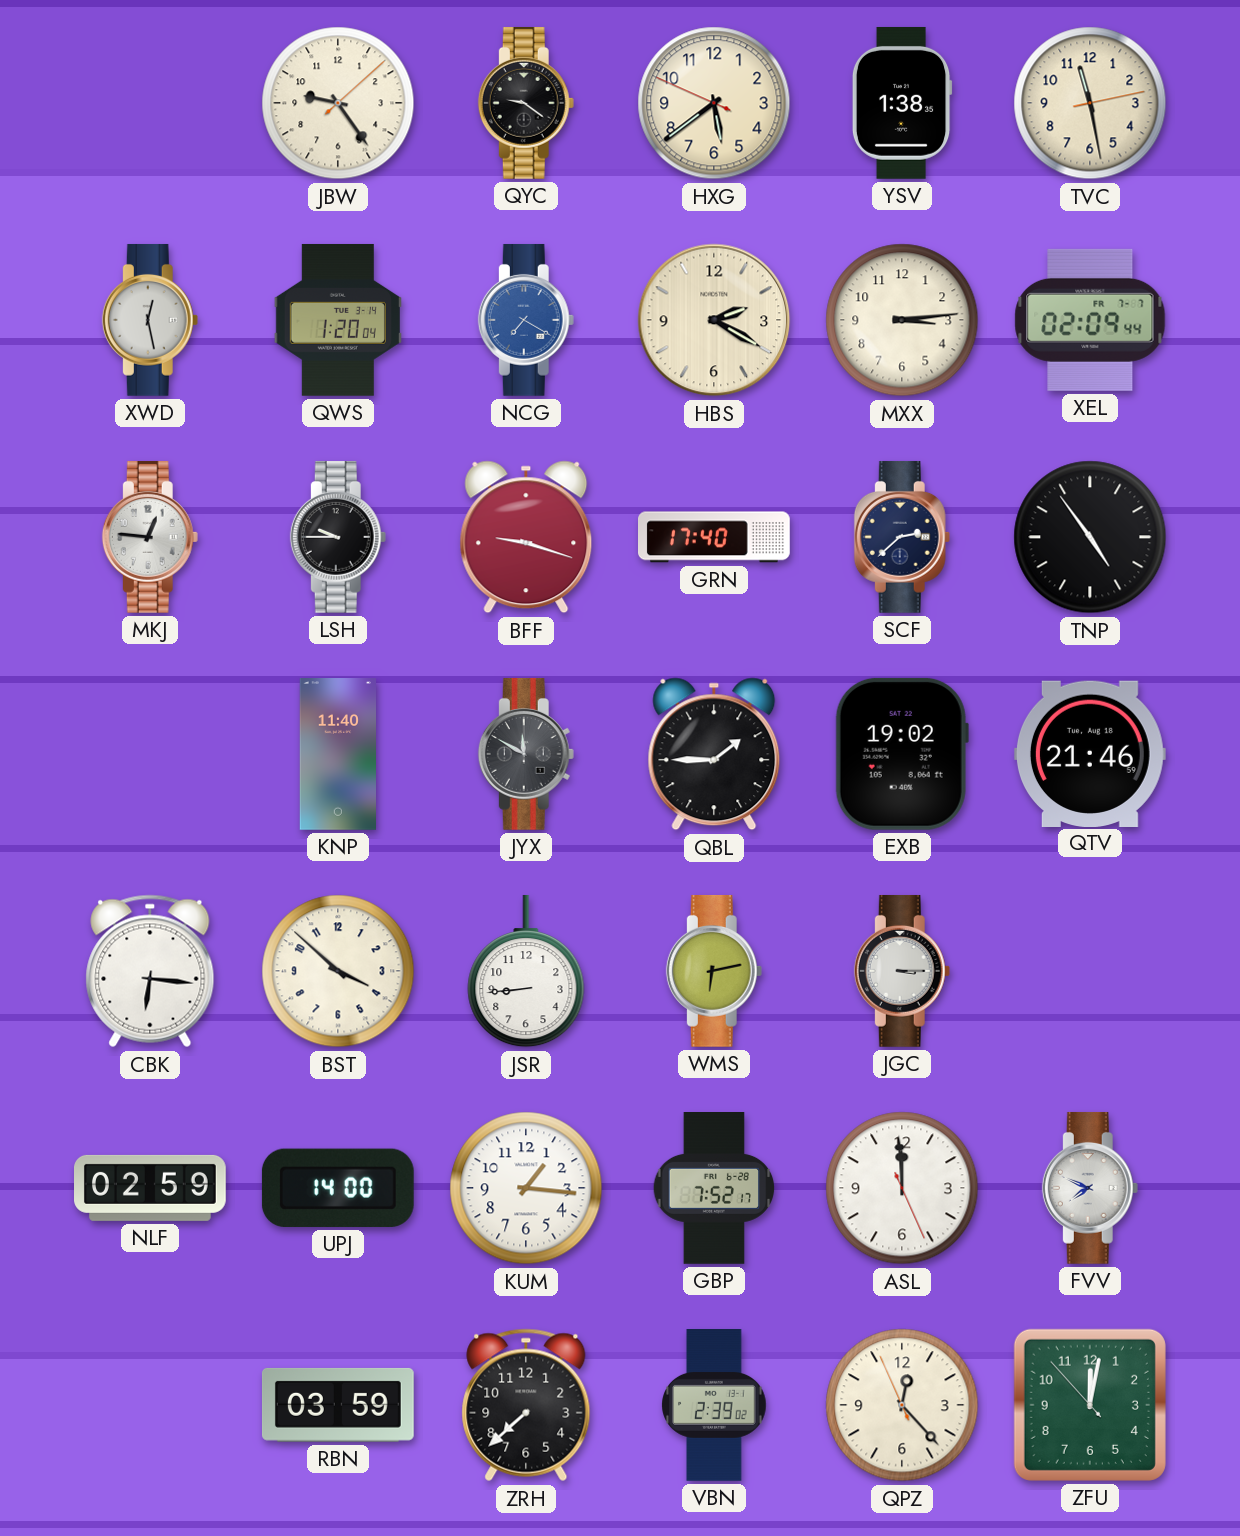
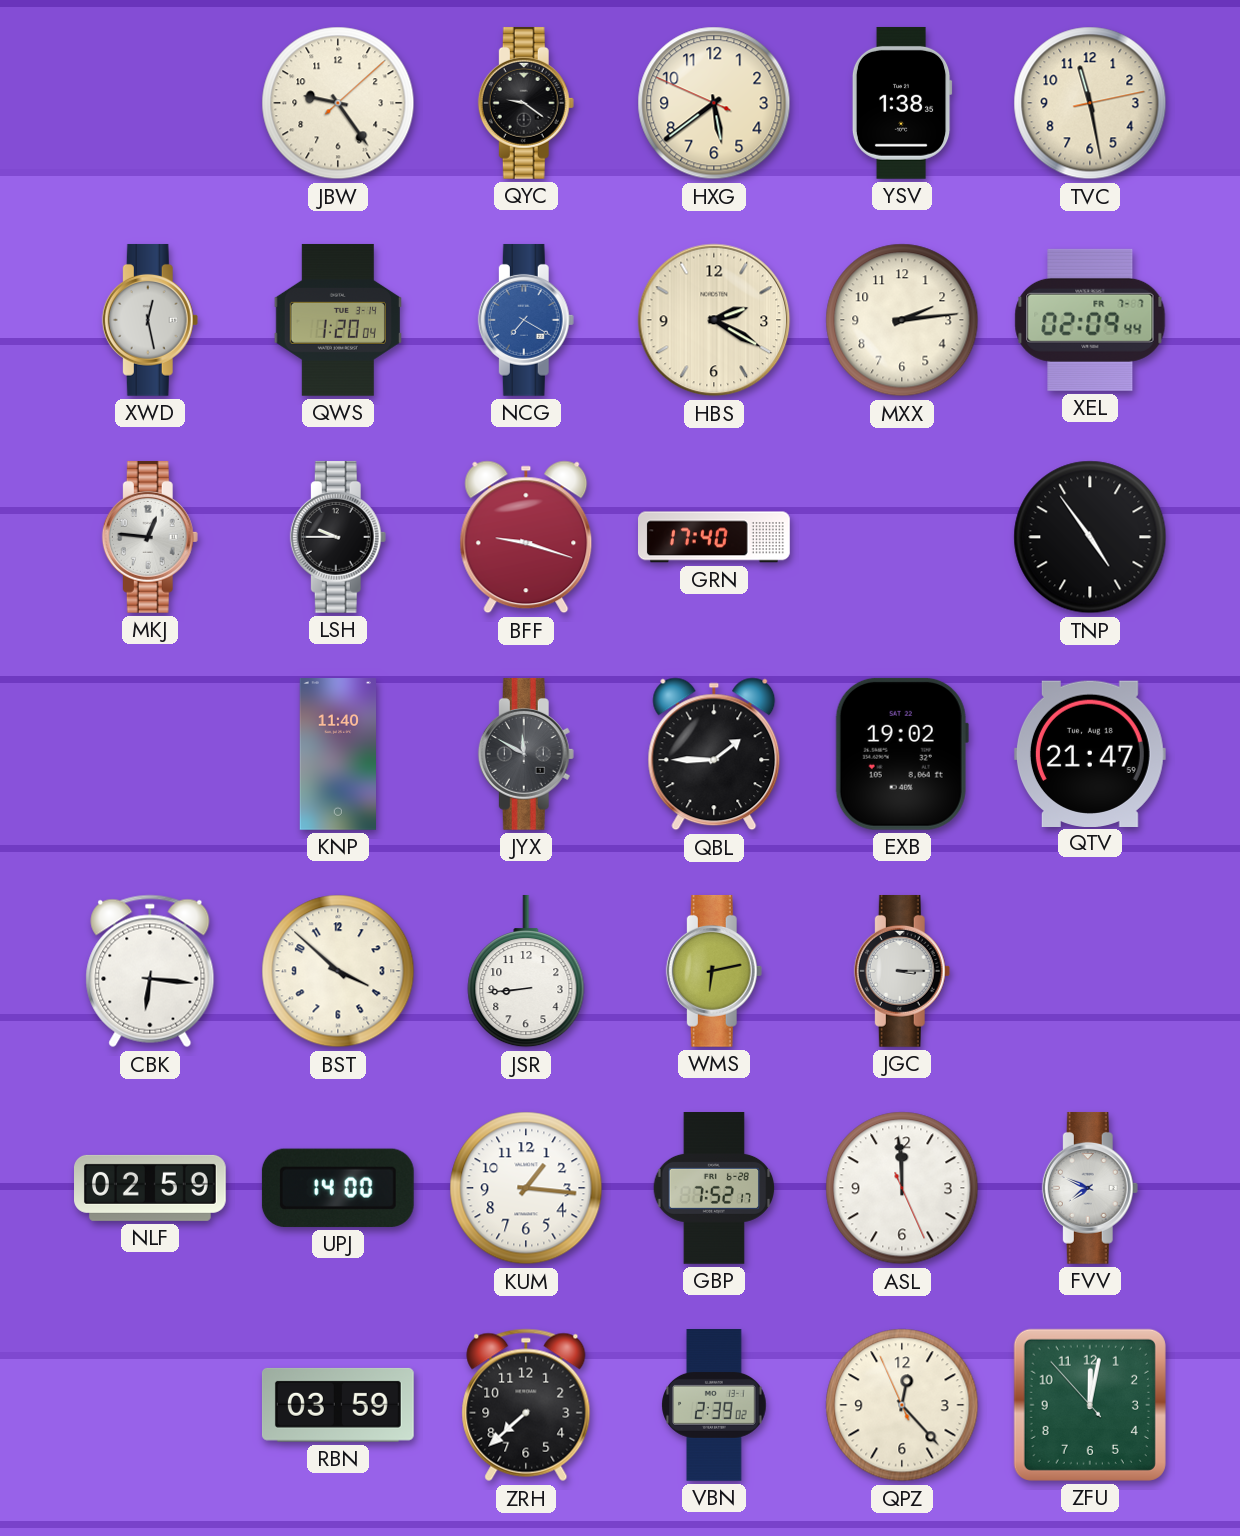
MXX: 3:14 -> 2:14
SCF: 2:38 -> none
QTV: 21:46 -> 21:47
